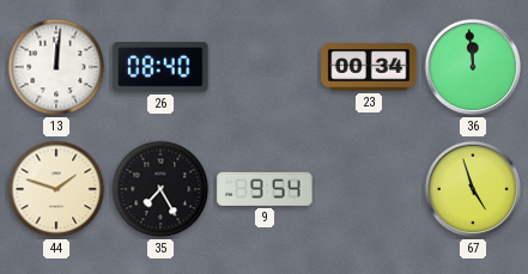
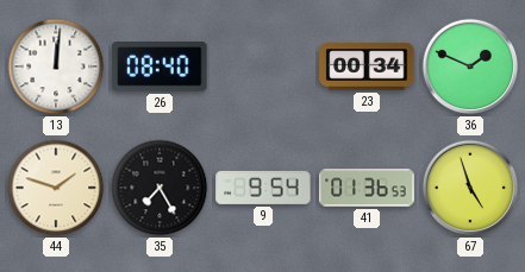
36: 11:59 -> 1:49
41: none -> 01:36
